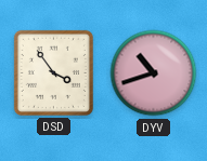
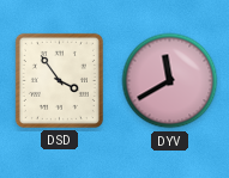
DYV: 10:42 -> 11:40
